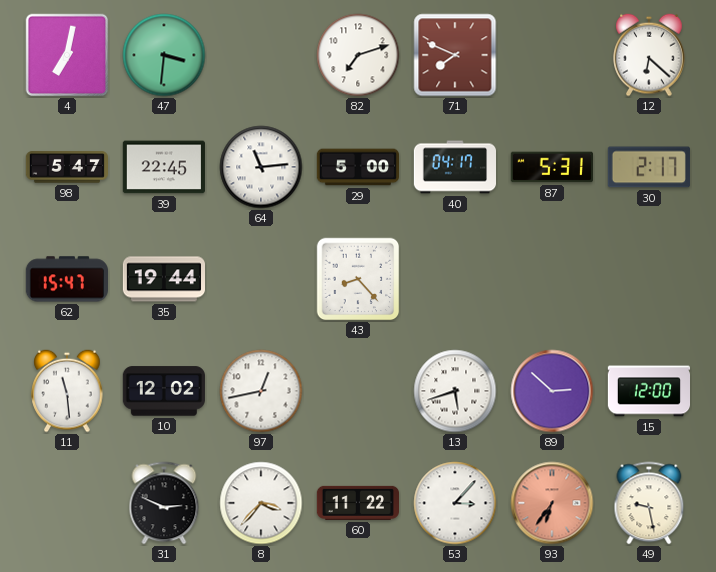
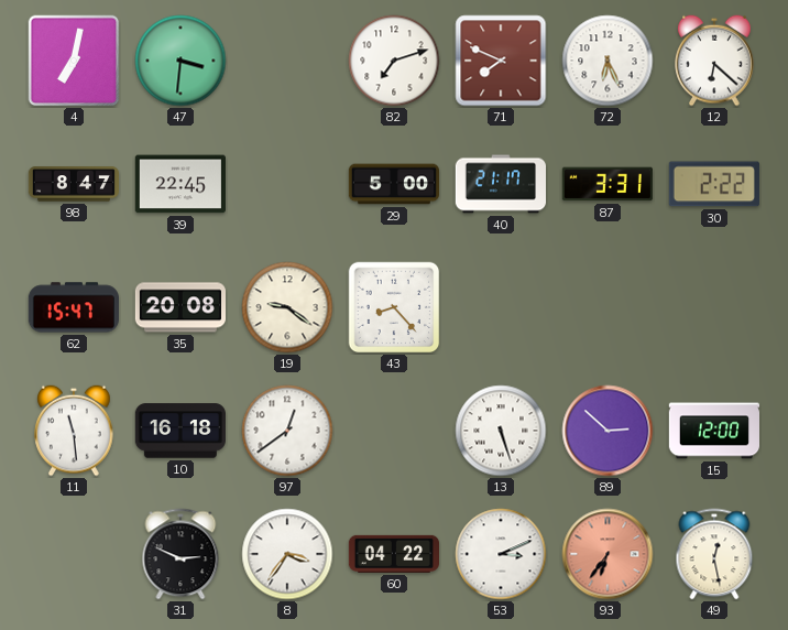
72: none -> 6:26
98: 5:47 -> 8:47
64: 11:14 -> none
40: 04:17 -> 21:17
87: 5:31 -> 3:31
30: 2:17 -> 2:22
35: 19:44 -> 20:08
19: none -> 9:21
10: 12:02 -> 16:18
97: 12:43 -> 12:39
13: 5:42 -> 5:27
8: 3:37 -> 3:36
60: 11:22 -> 04:22
53: 3:07 -> 3:11
49: 9:28 -> 12:28
